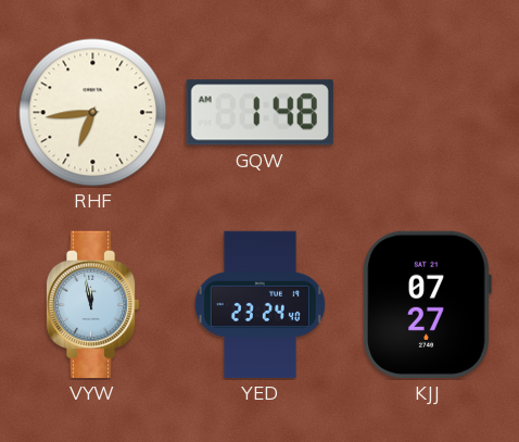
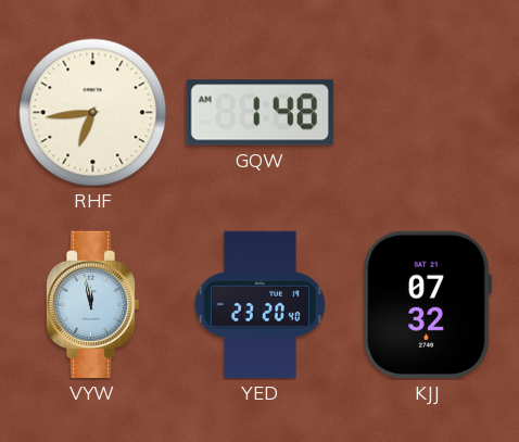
YED: 23:24 -> 23:20
KJJ: 07:27 -> 07:32
